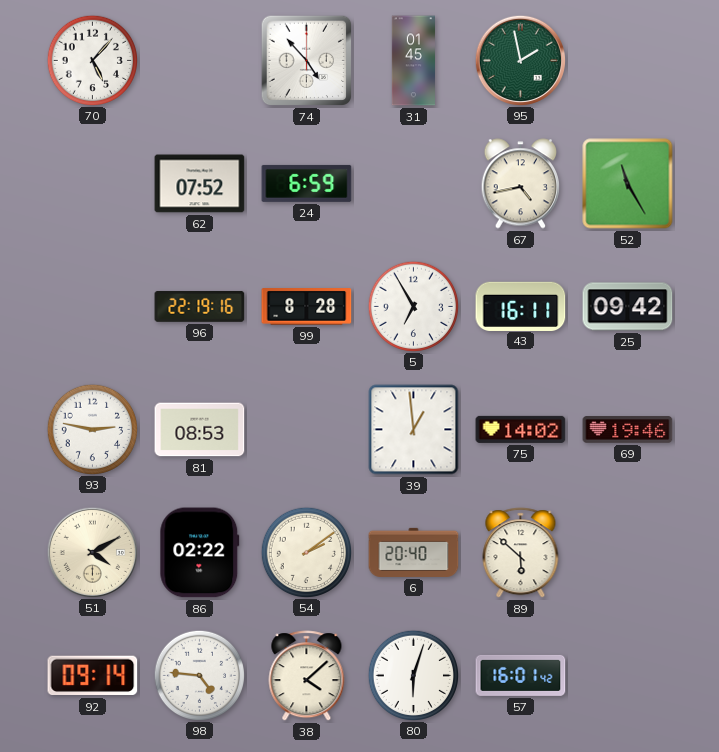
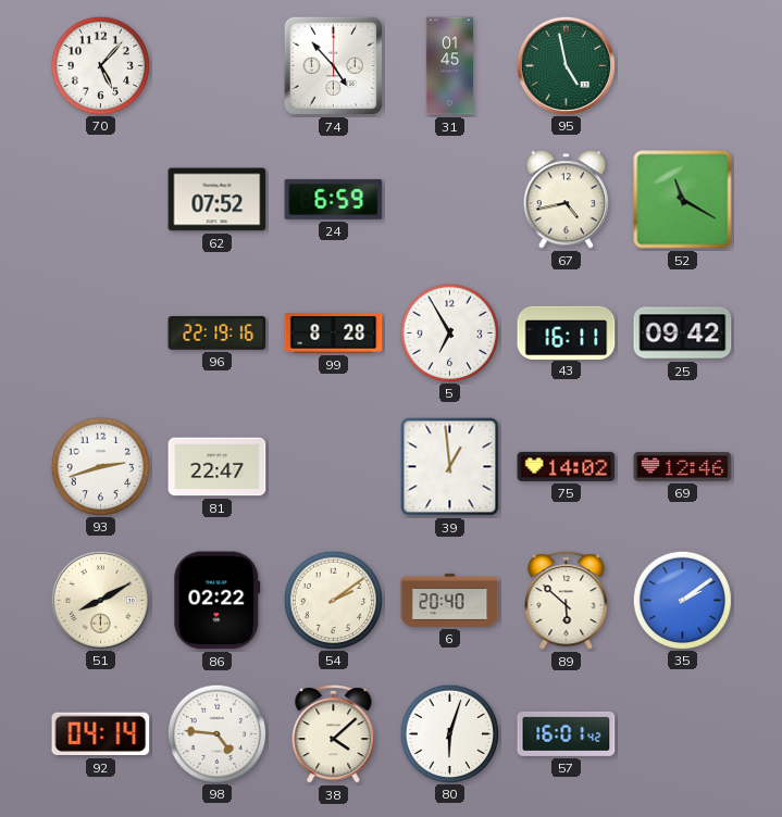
95: 1:58 -> 4:58
52: 11:25 -> 11:20
93: 2:47 -> 2:42
81: 08:53 -> 22:47
69: 19:46 -> 12:46
51: 4:10 -> 8:10
35: none -> 2:09
92: 09:14 -> 04:14
